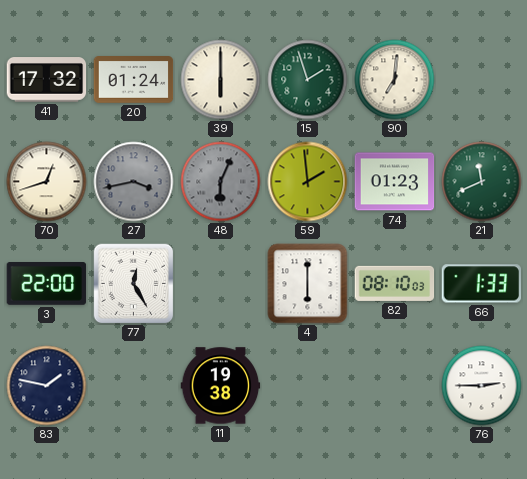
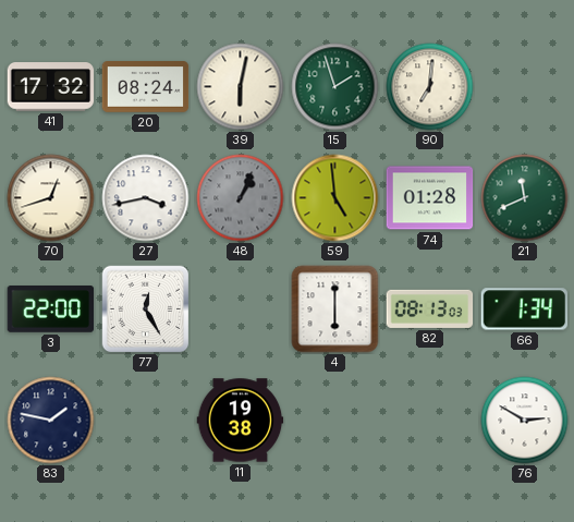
20: 01:24 -> 08:24
39: 6:00 -> 6:02
27 dial: grey -> white
48: 6:04 -> 1:04
59: 1:59 -> 4:59
74: 01:23 -> 01:28
82: 08:10 -> 08:13
66: 1:33 -> 1:34
76: 2:45 -> 2:50
